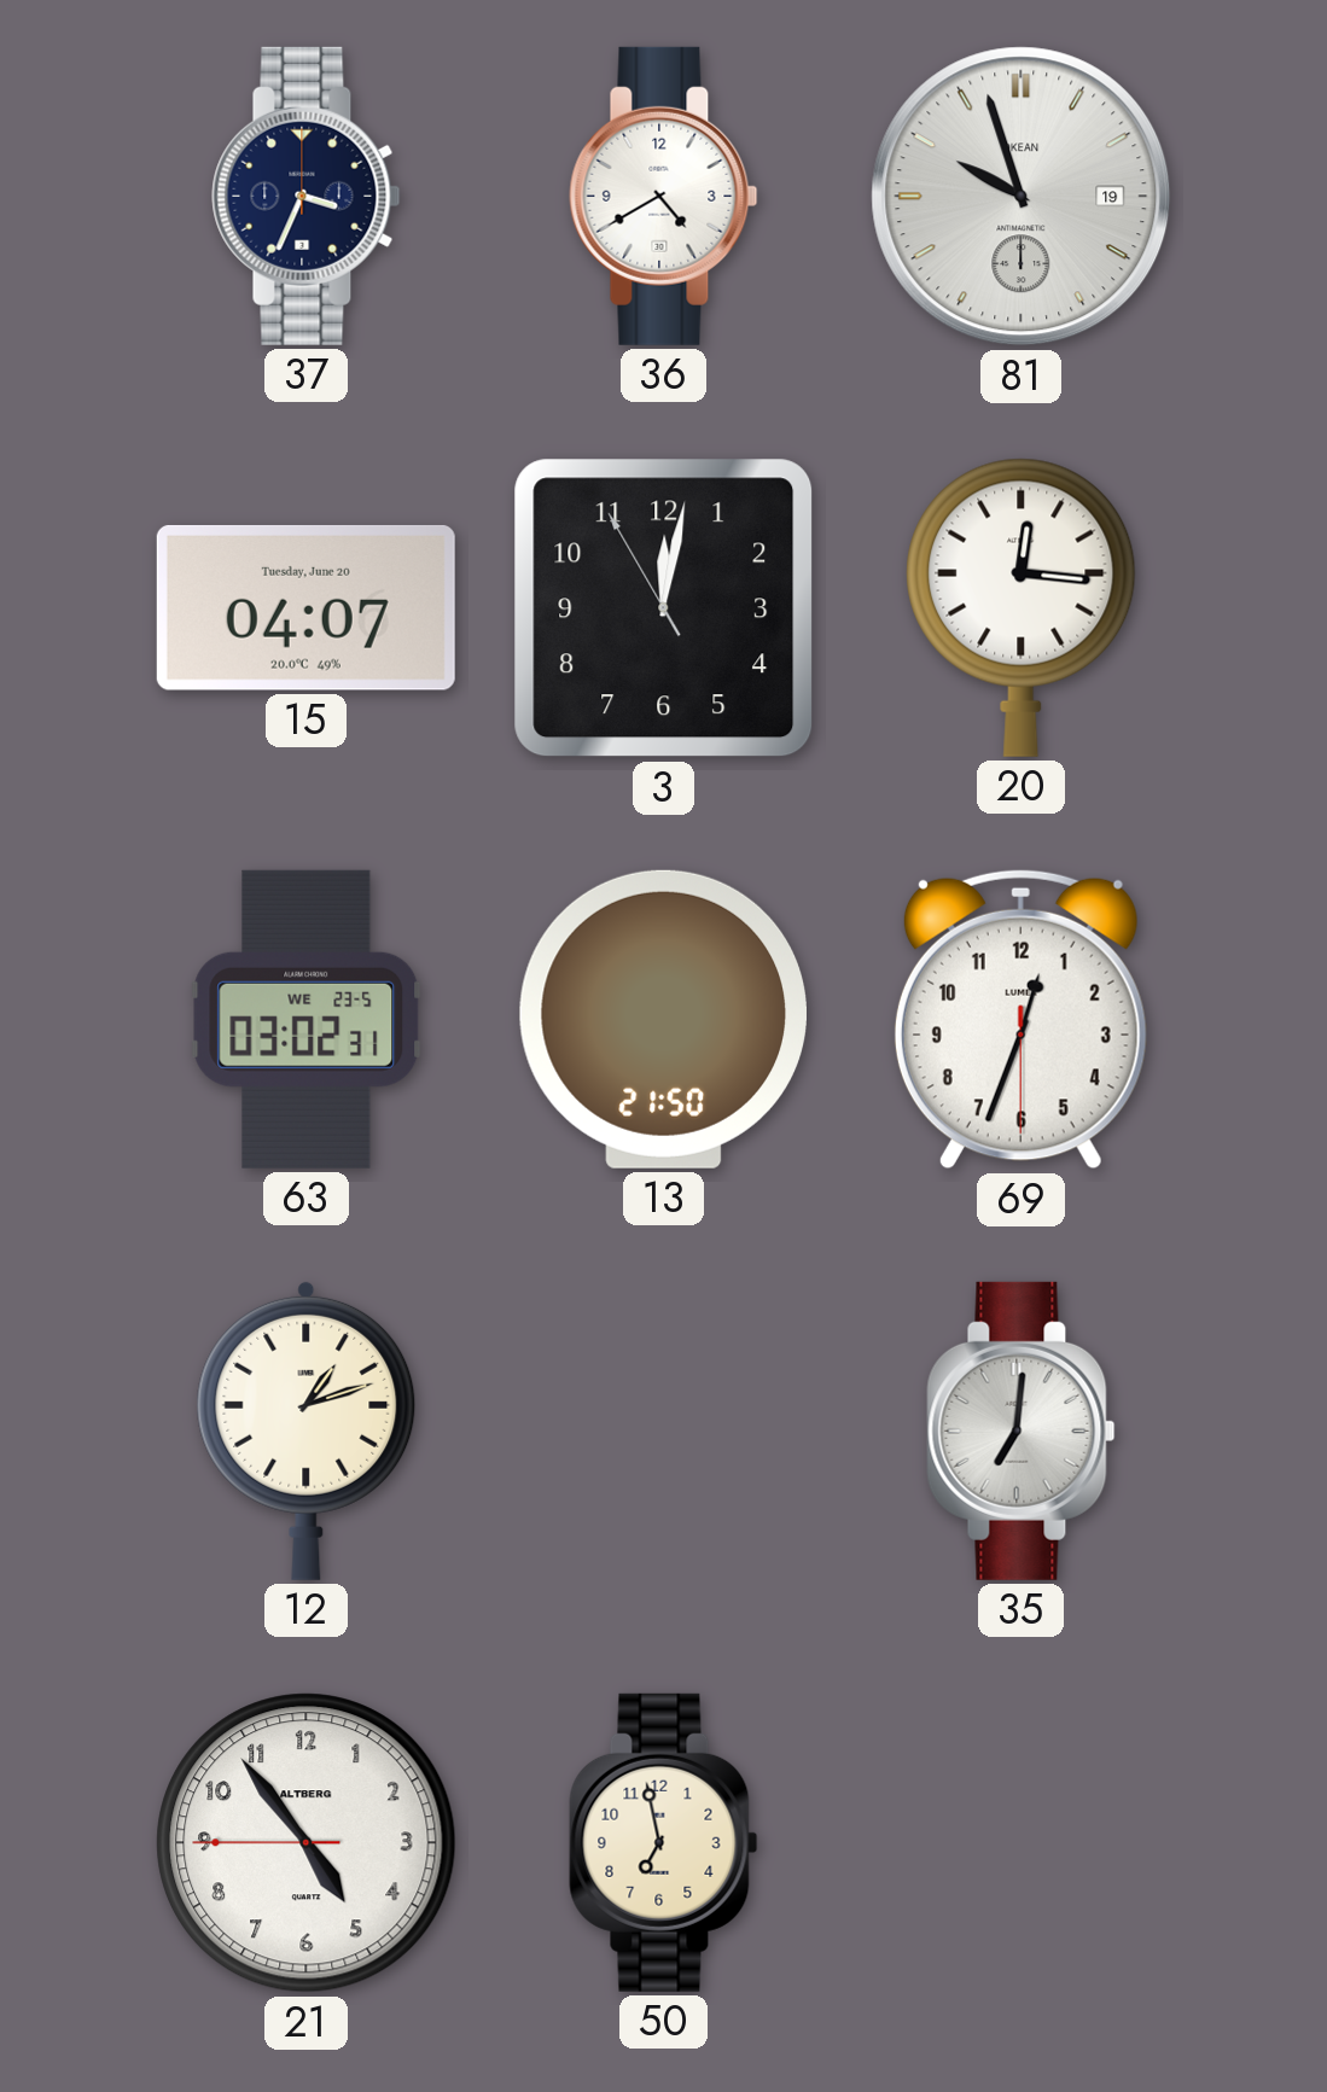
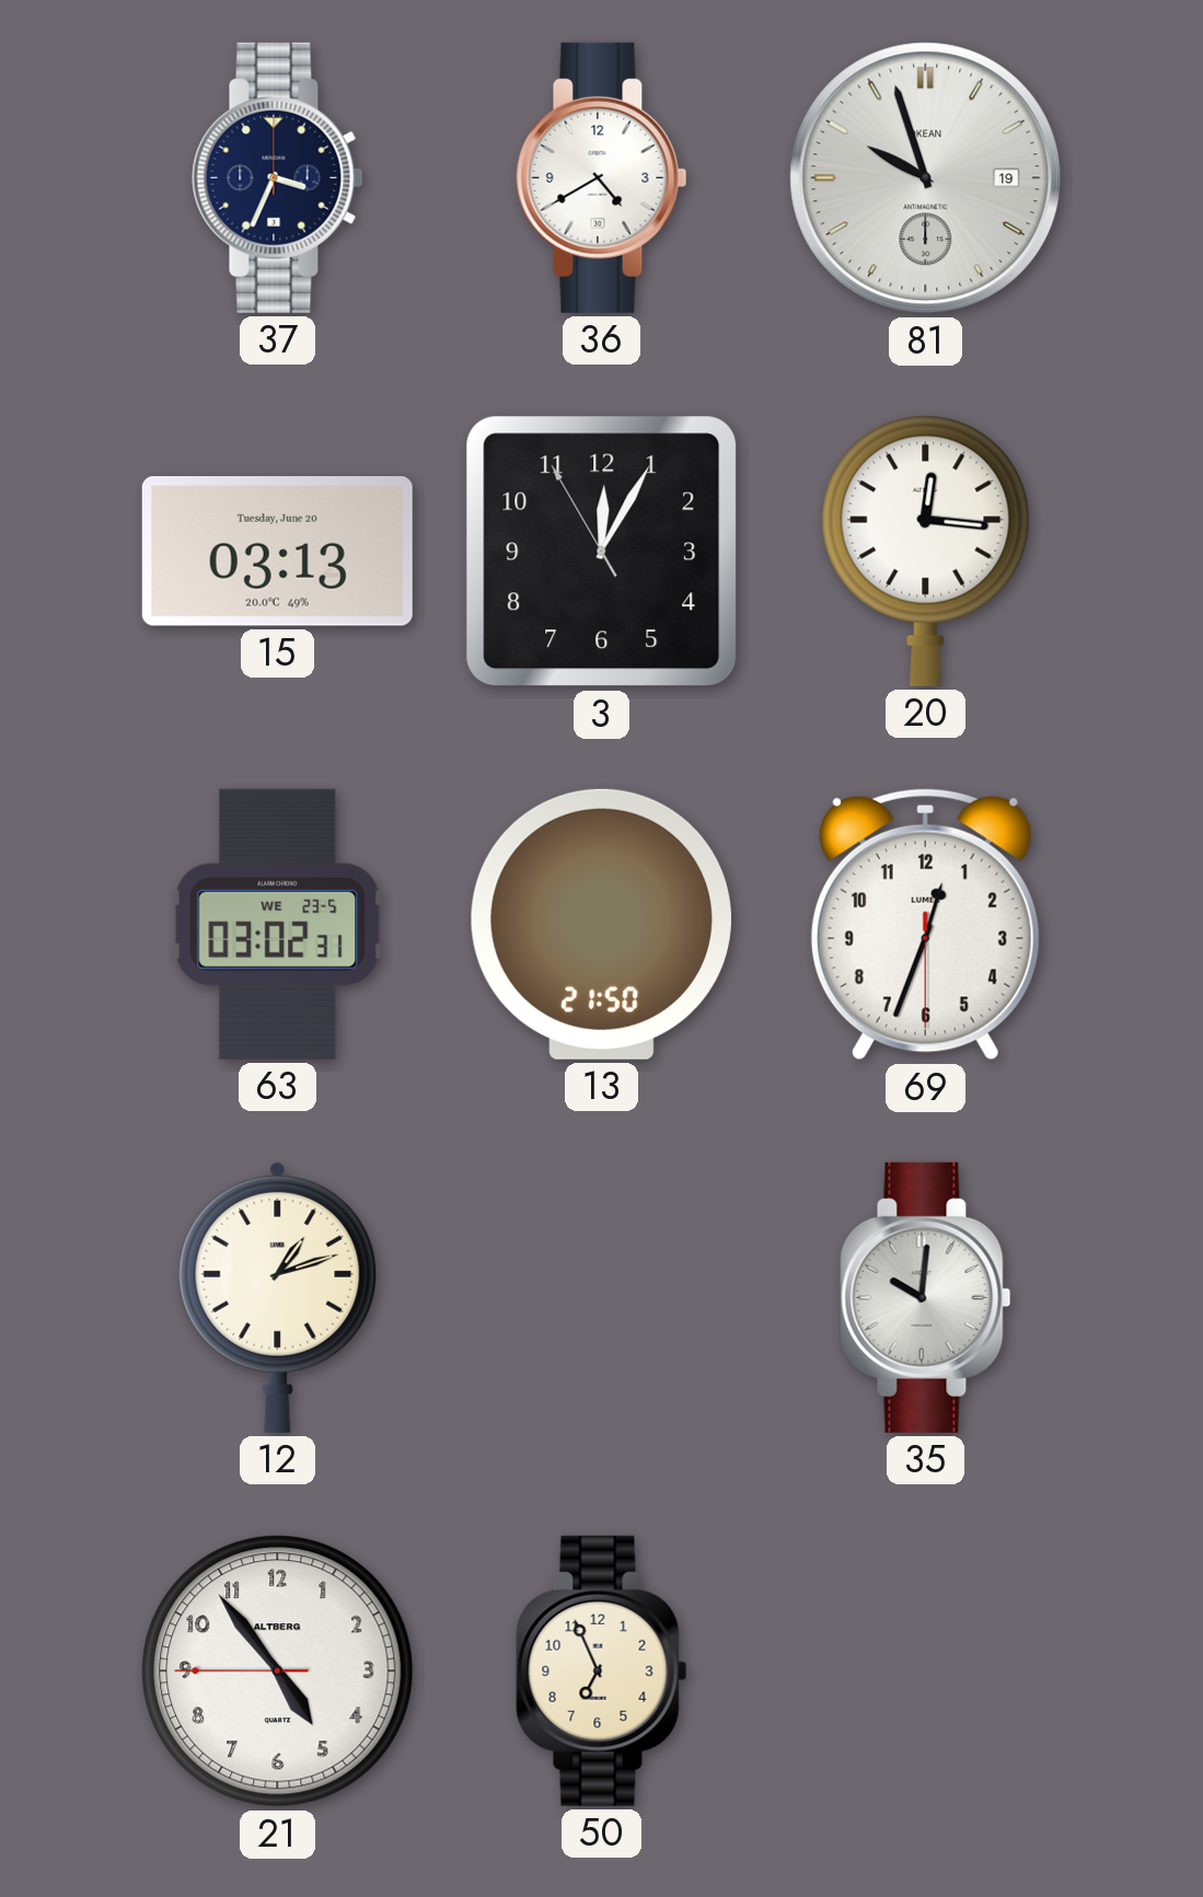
15: 04:07 -> 03:13
3: 12:01 -> 12:04
35: 7:01 -> 10:01
50: 6:58 -> 6:56
